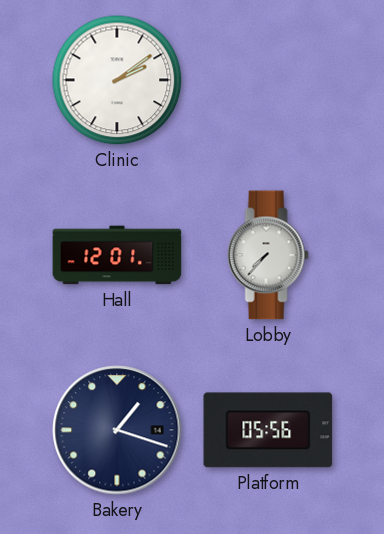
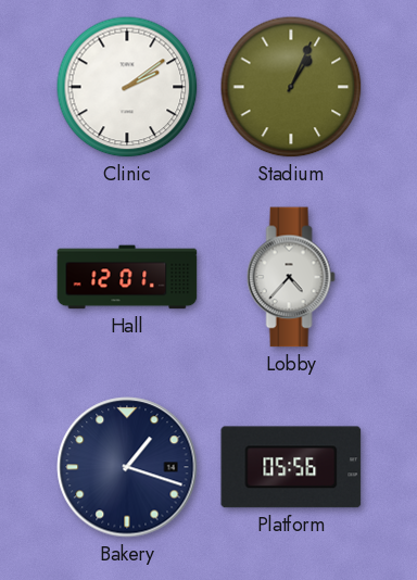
Stadium: none -> 1:04
Lobby: 7:37 -> 4:37
